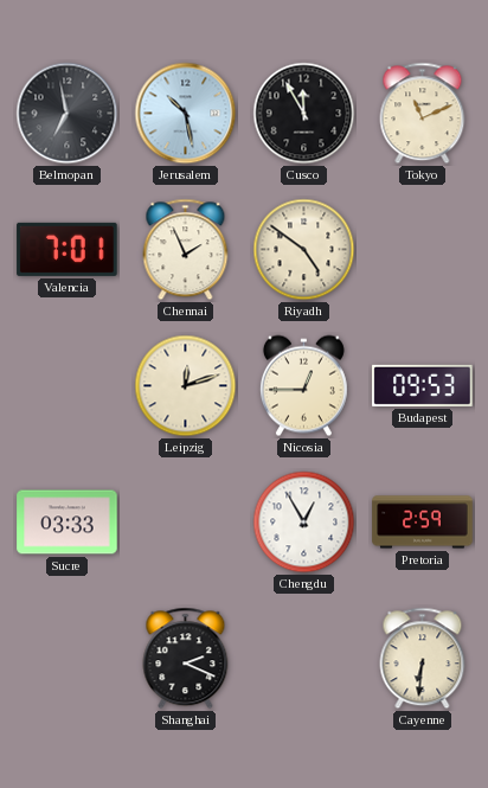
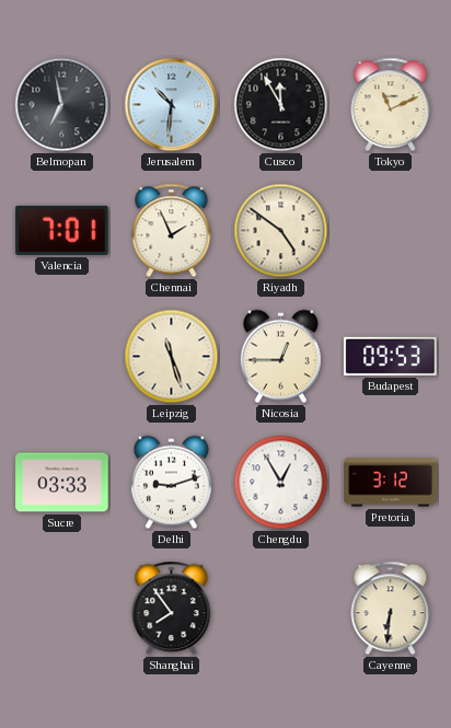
Jerusalem: 10:28 -> 10:31
Leipzig: 12:12 -> 11:27
Delhi: none -> 9:12
Pretoria: 2:59 -> 3:12
Shanghai: 2:19 -> 7:54
